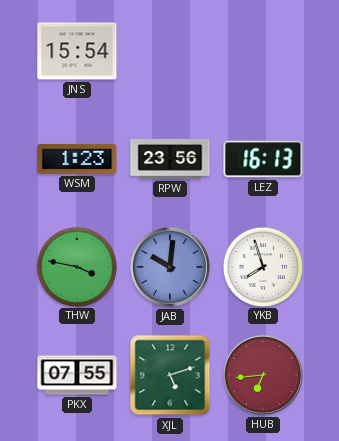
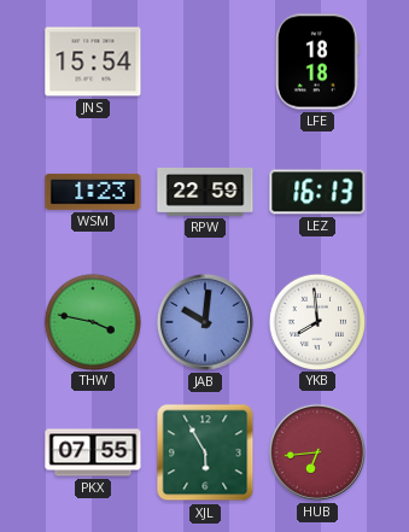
LFE: none -> 18:18
RPW: 23:56 -> 22:59
YKB: 7:57 -> 7:59
XJL: 5:12 -> 5:55
